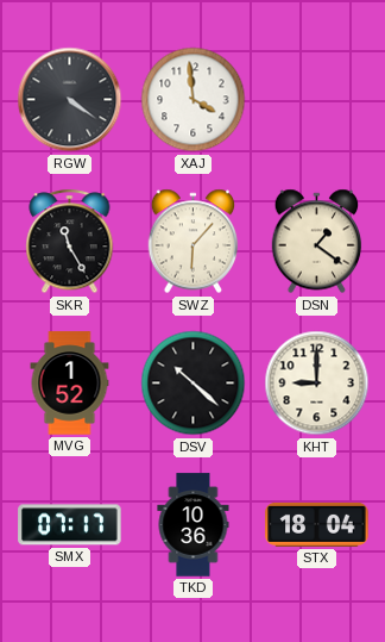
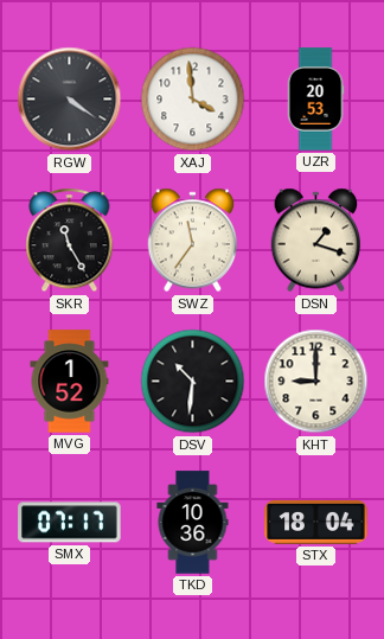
UZR: none -> 20:53
SWZ: 6:07 -> 11:36
DSN: 1:21 -> 1:18
DSV: 10:22 -> 10:31
